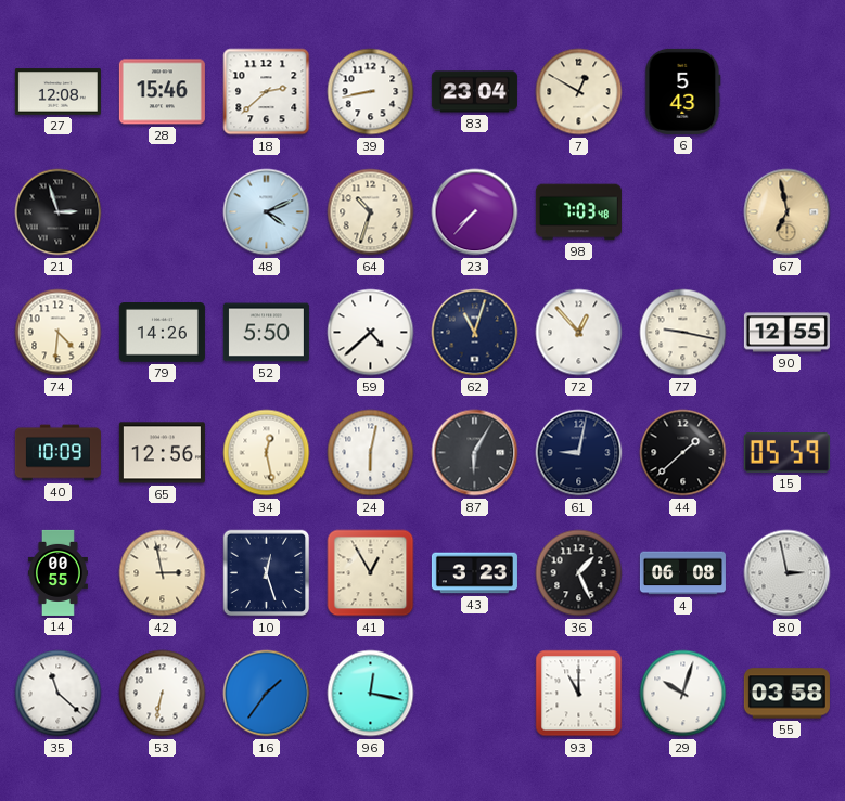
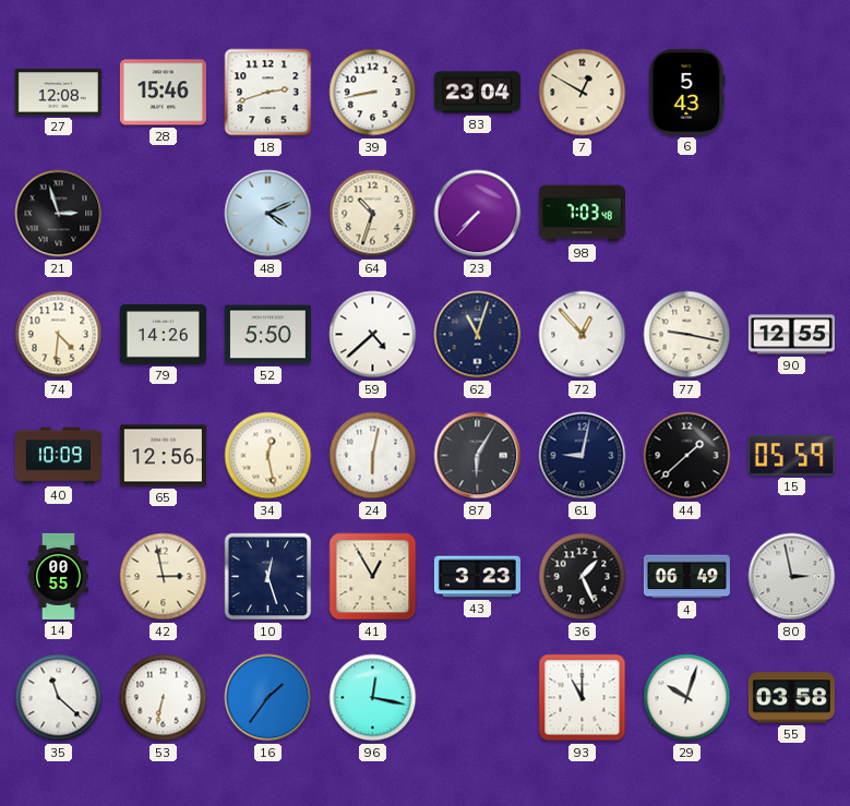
18: 2:38 -> 2:42
67: 6:58 -> none
4: 06:08 -> 06:49
